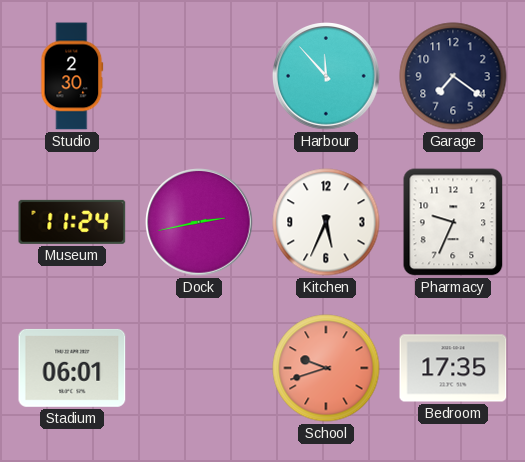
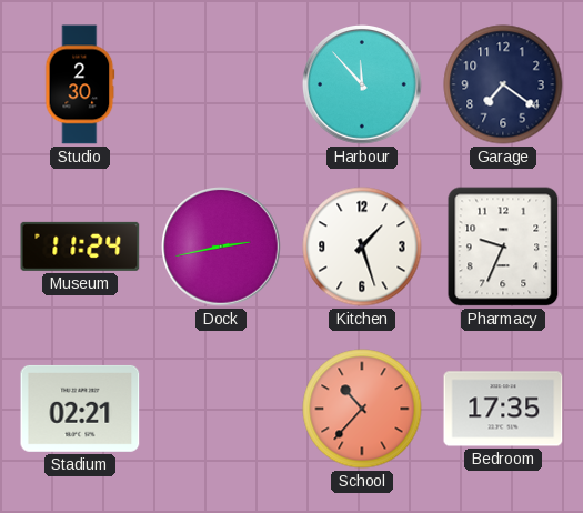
Kitchen: 5:34 -> 1:27
Stadium: 06:01 -> 02:21
School: 9:42 -> 10:37
